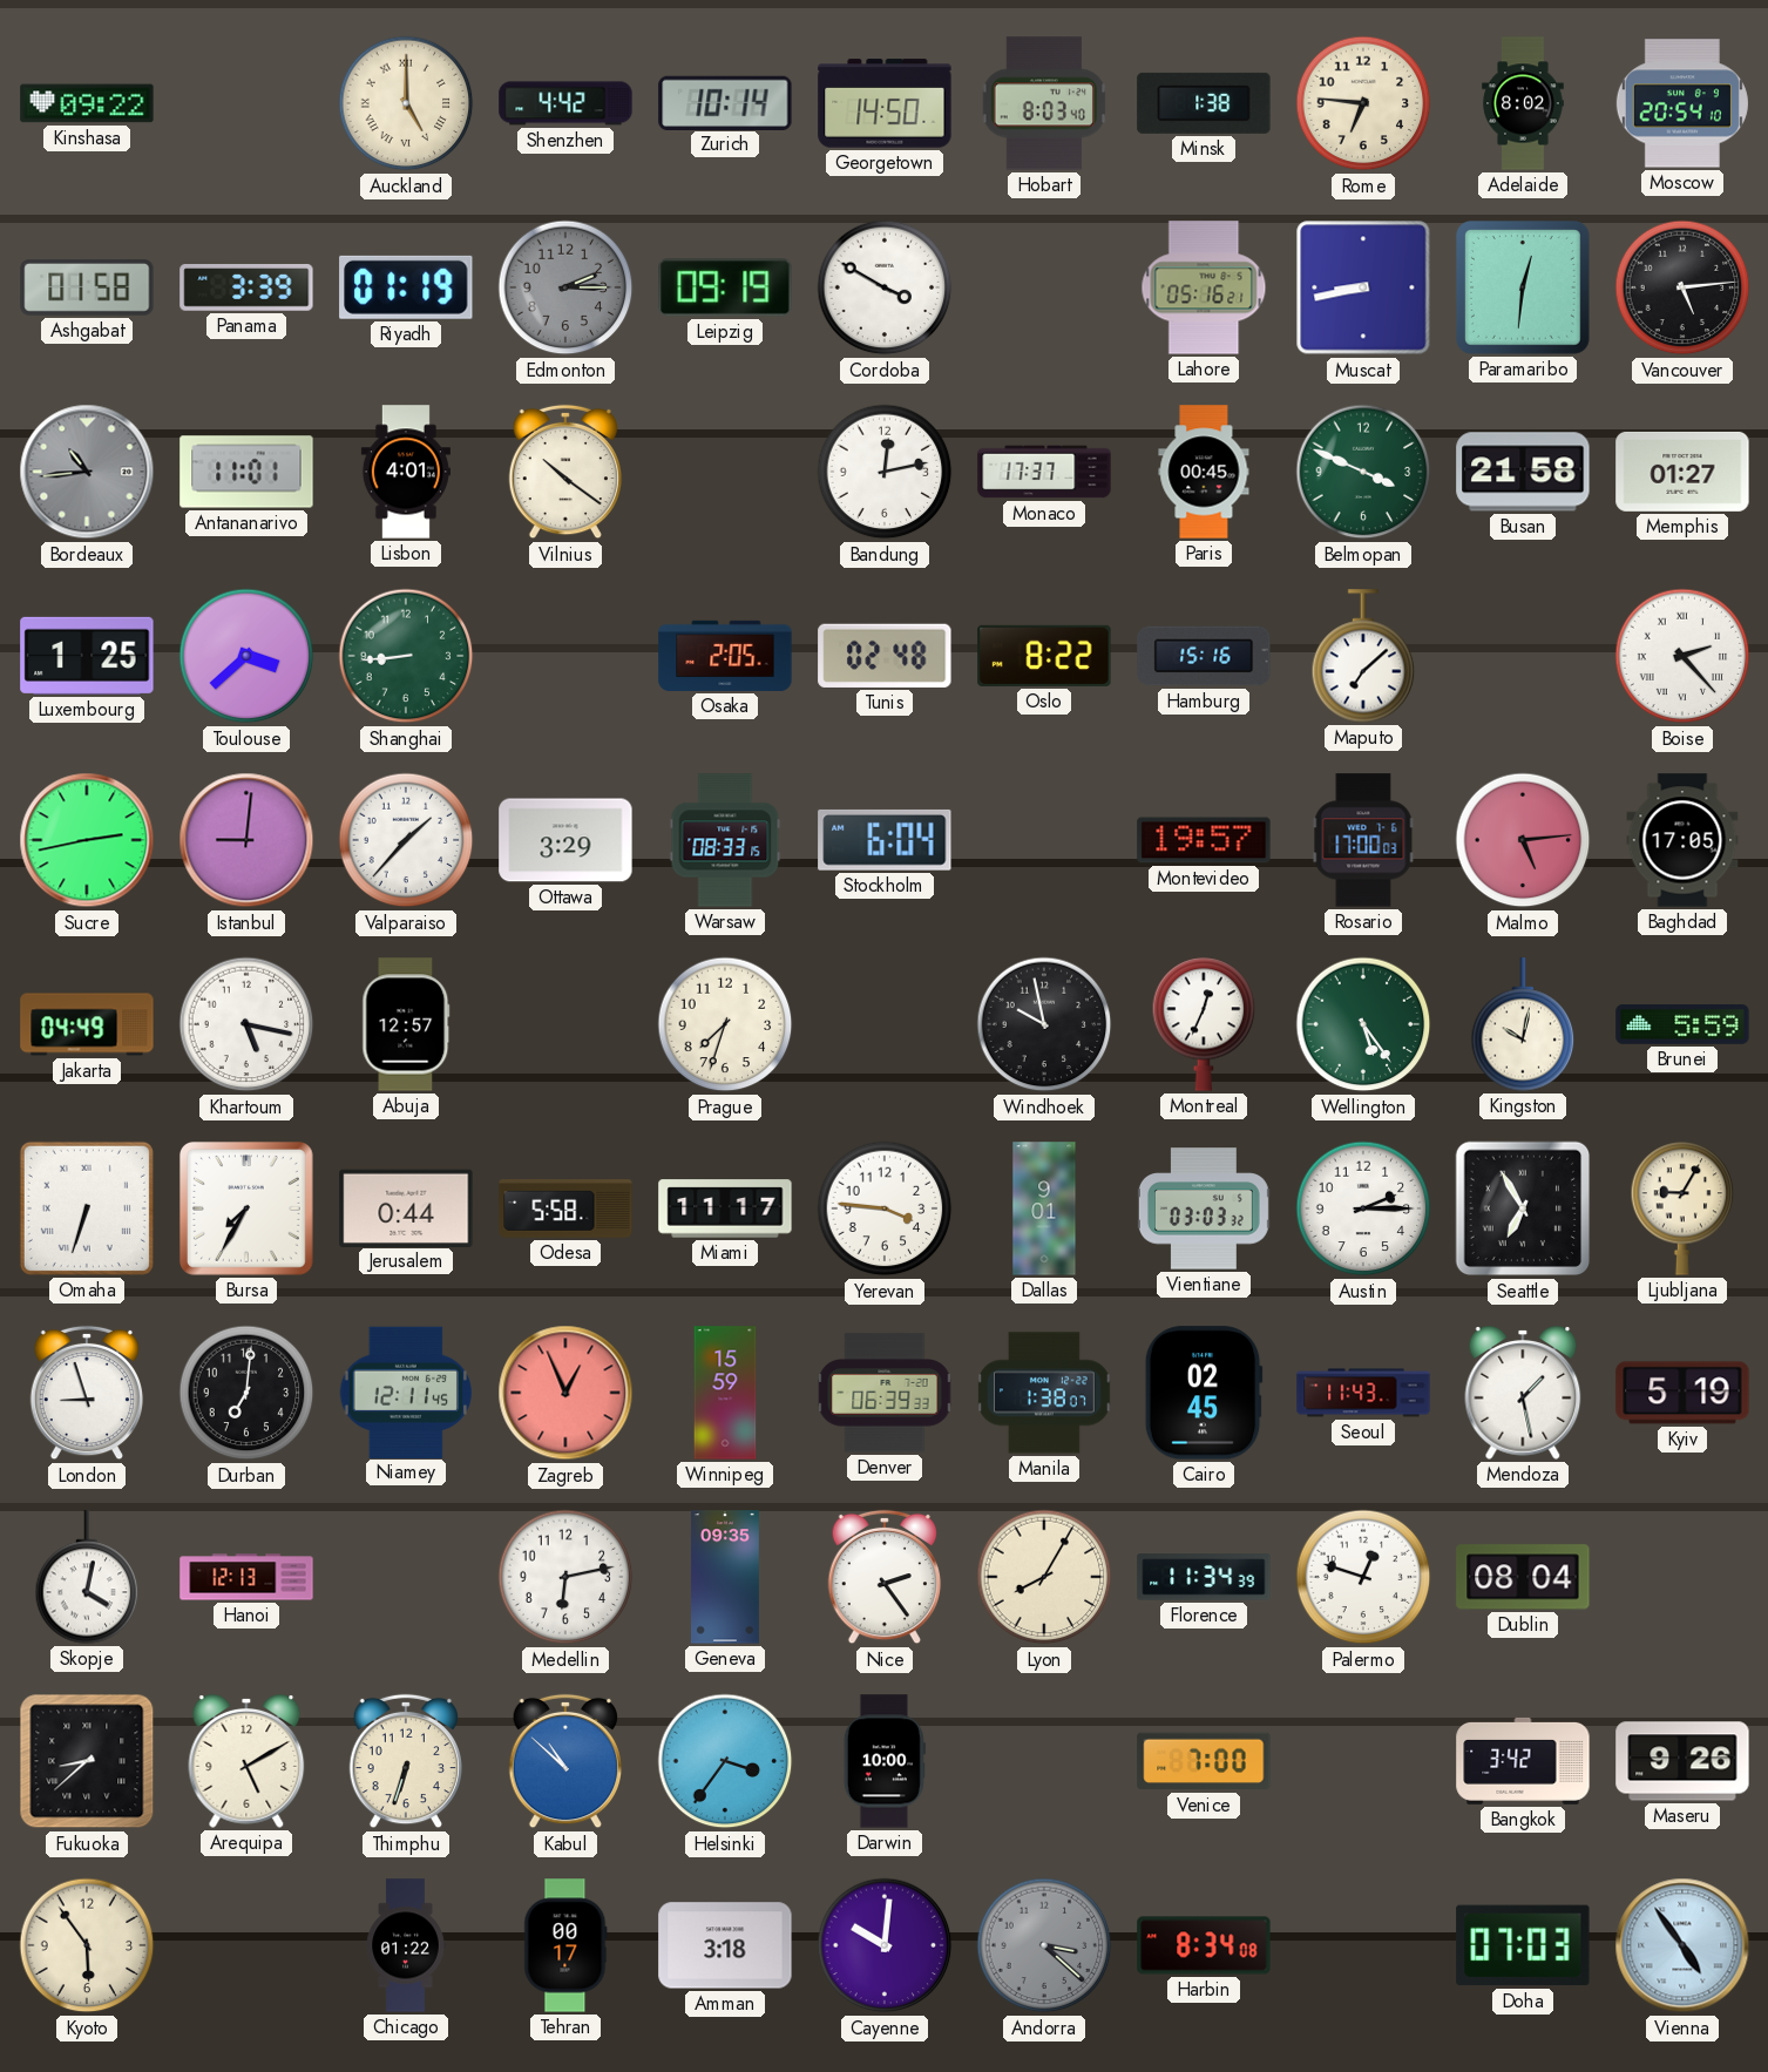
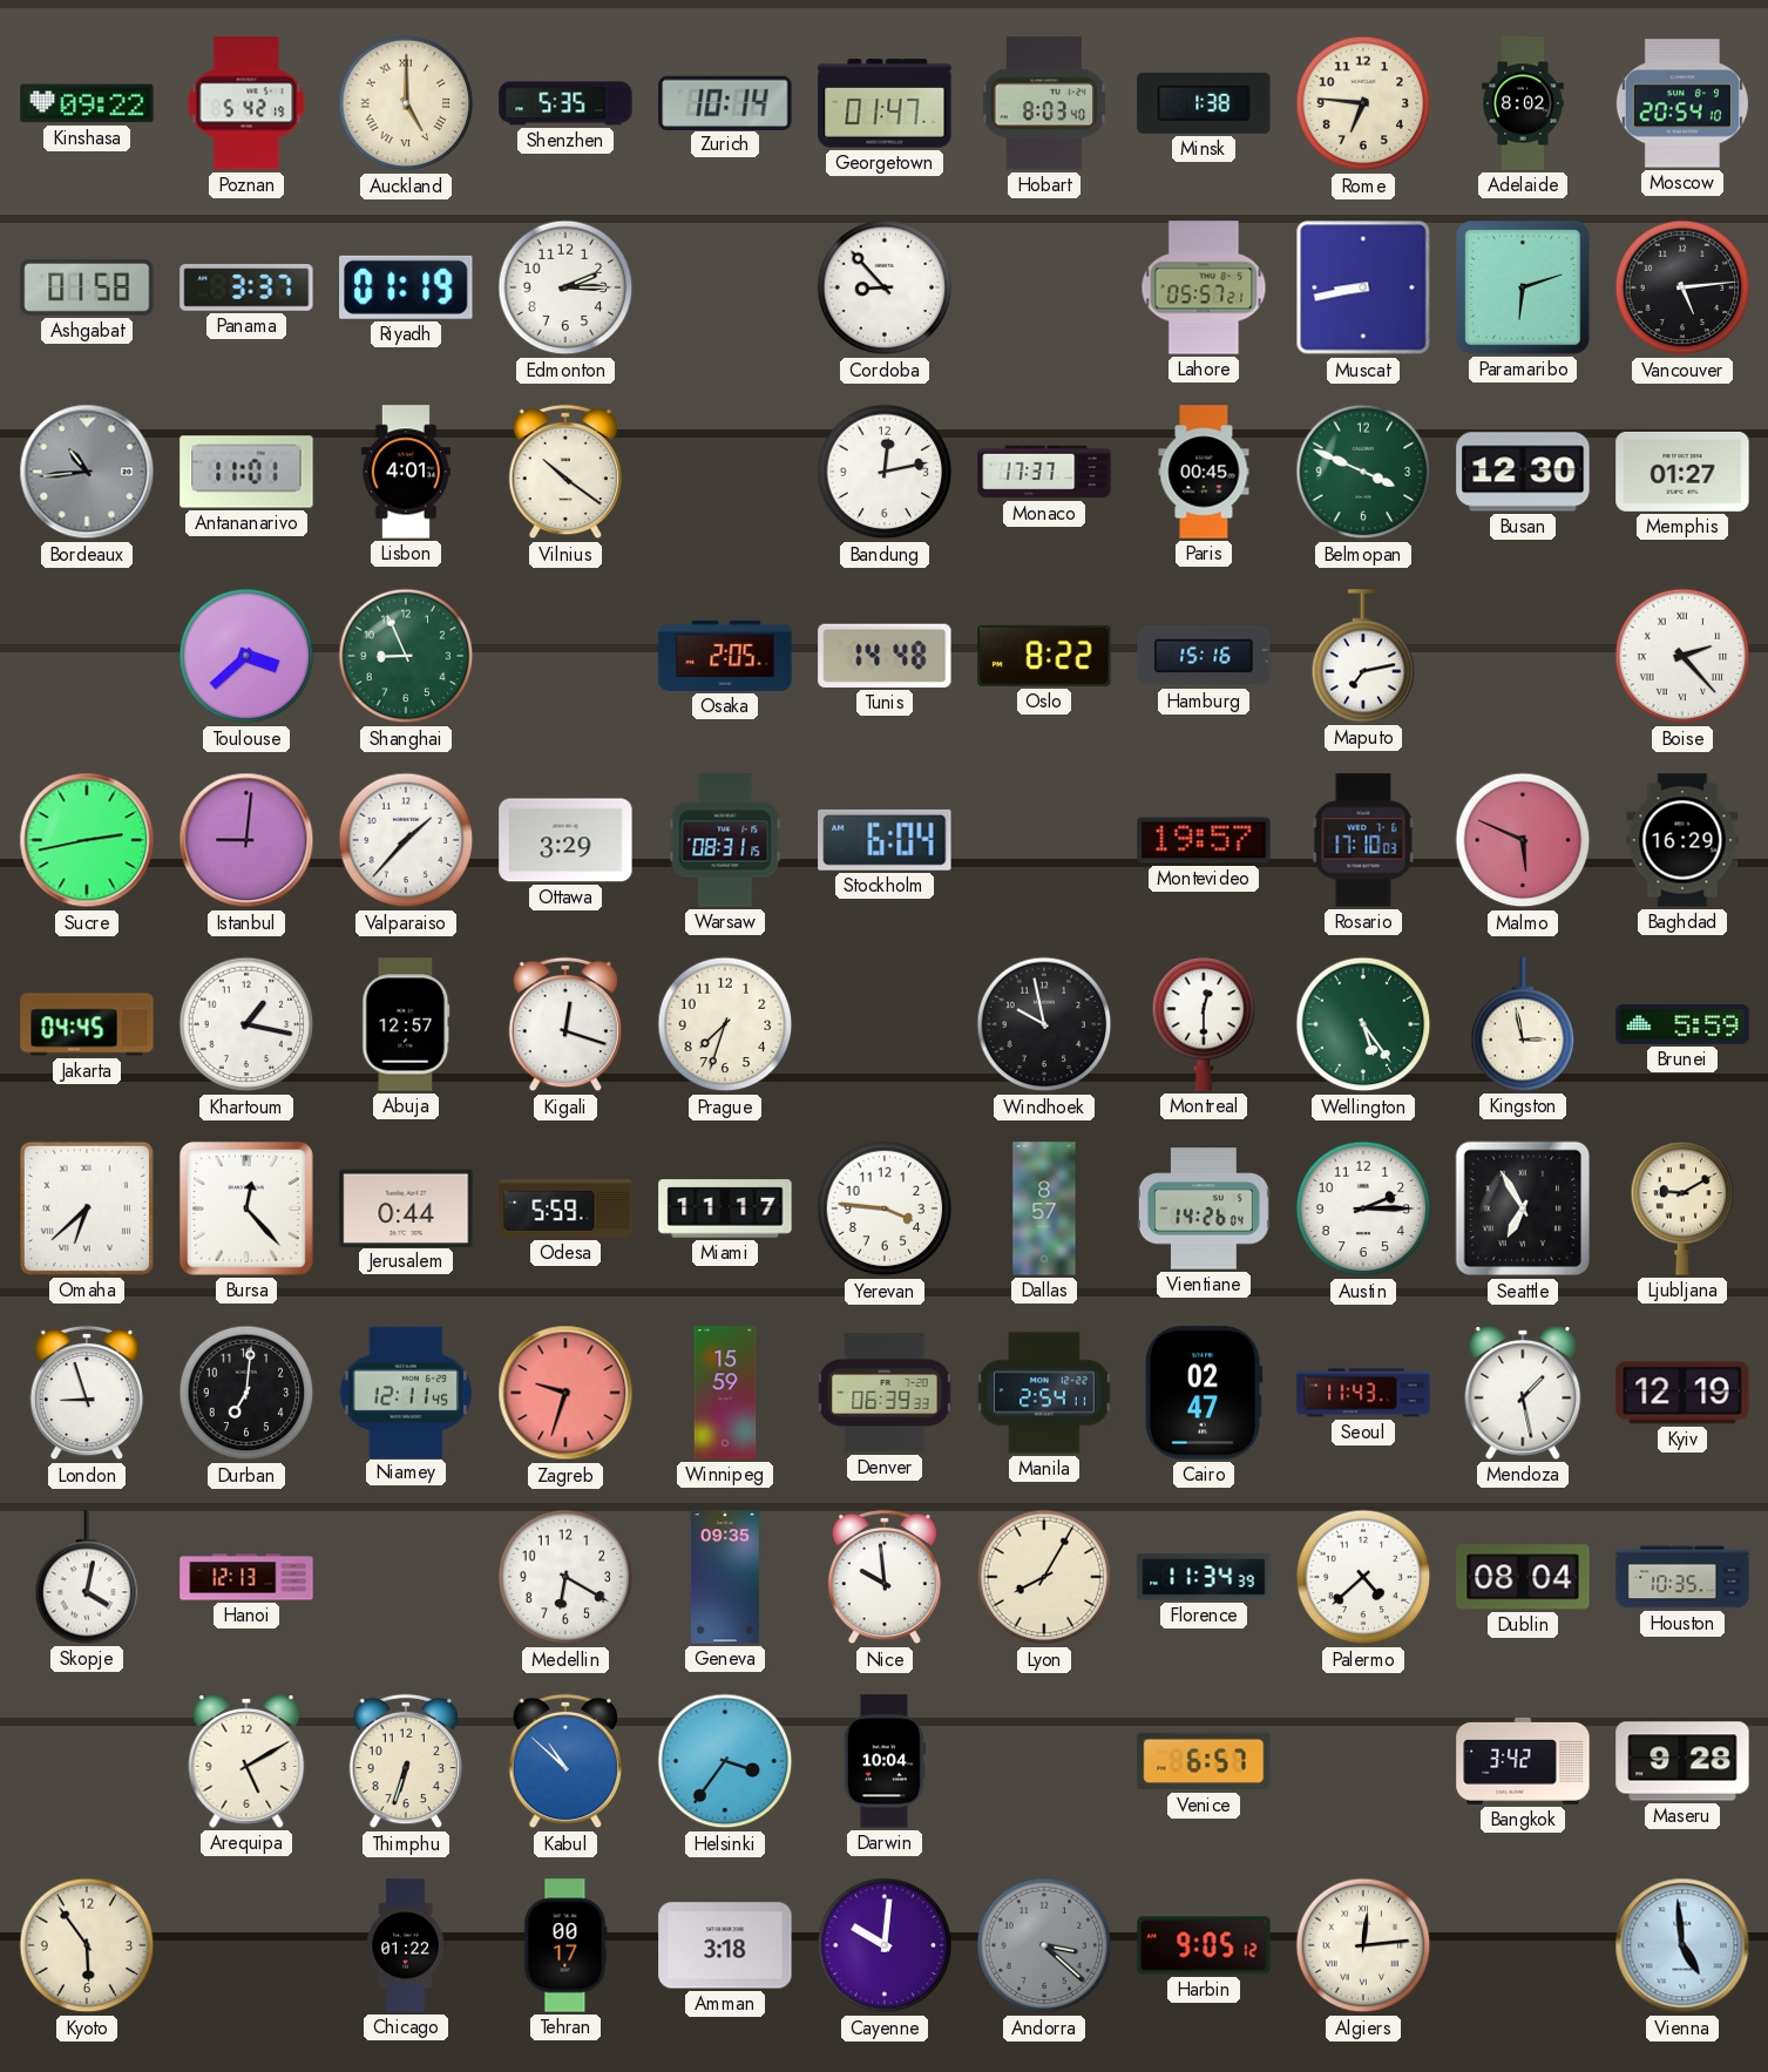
Poznan: none -> 5:42
Shenzhen: 4:42 -> 5:35
Georgetown: 14:50 -> 01:47
Panama: 3:39 -> 3:37
Edmonton dial: grey -> white
Leipzig: 09:19 -> none
Cordoba: 3:50 -> 8:53
Lahore: 05:16 -> 05:57
Paramaribo: 12:31 -> 6:12
Busan: 21:58 -> 12:30
Luxembourg: 1:25 -> none
Shanghai: 8:44 -> 8:56
Tunis: 02:48 -> 14:48
Maputo: 7:08 -> 7:13
Warsaw: 08:33 -> 08:31
Rosario: 17:00 -> 17:10
Malmo: 5:14 -> 5:49
Baghdad: 17:05 -> 16:29
Jakarta: 04:49 -> 04:45
Khartoum: 5:17 -> 1:17
Kigali: none -> 12:18
Montreal: 12:34 -> 12:30
Kingston: 10:02 -> 2:58
Omaha: 6:33 -> 6:38
Bursa: 7:35 -> 12:23
Odesa: 5:58 -> 5:59
Dallas: 9:01 -> 8:57
Vientiane: 03:03 -> 14:26
Ljubljana: 9:05 -> 9:10
Zagreb: 12:56 -> 9:33
Manila: 1:38 -> 2:54
Cairo: 02:45 -> 02:47
Kyiv: 5:19 -> 12:19
Medellin: 6:13 -> 6:20
Nice: 2:24 -> 9:59
Palermo: 12:48 -> 4:38
Houston: none -> 10:35
Fukuoka: 8:38 -> none
Darwin: 10:00 -> 10:04
Venice: 7:00 -> 6:57
Maseru: 9:26 -> 9:28
Harbin: 8:34 -> 9:05
Algiers: none -> 12:14
Doha: 07:03 -> none
Vienna: 4:54 -> 4:59
